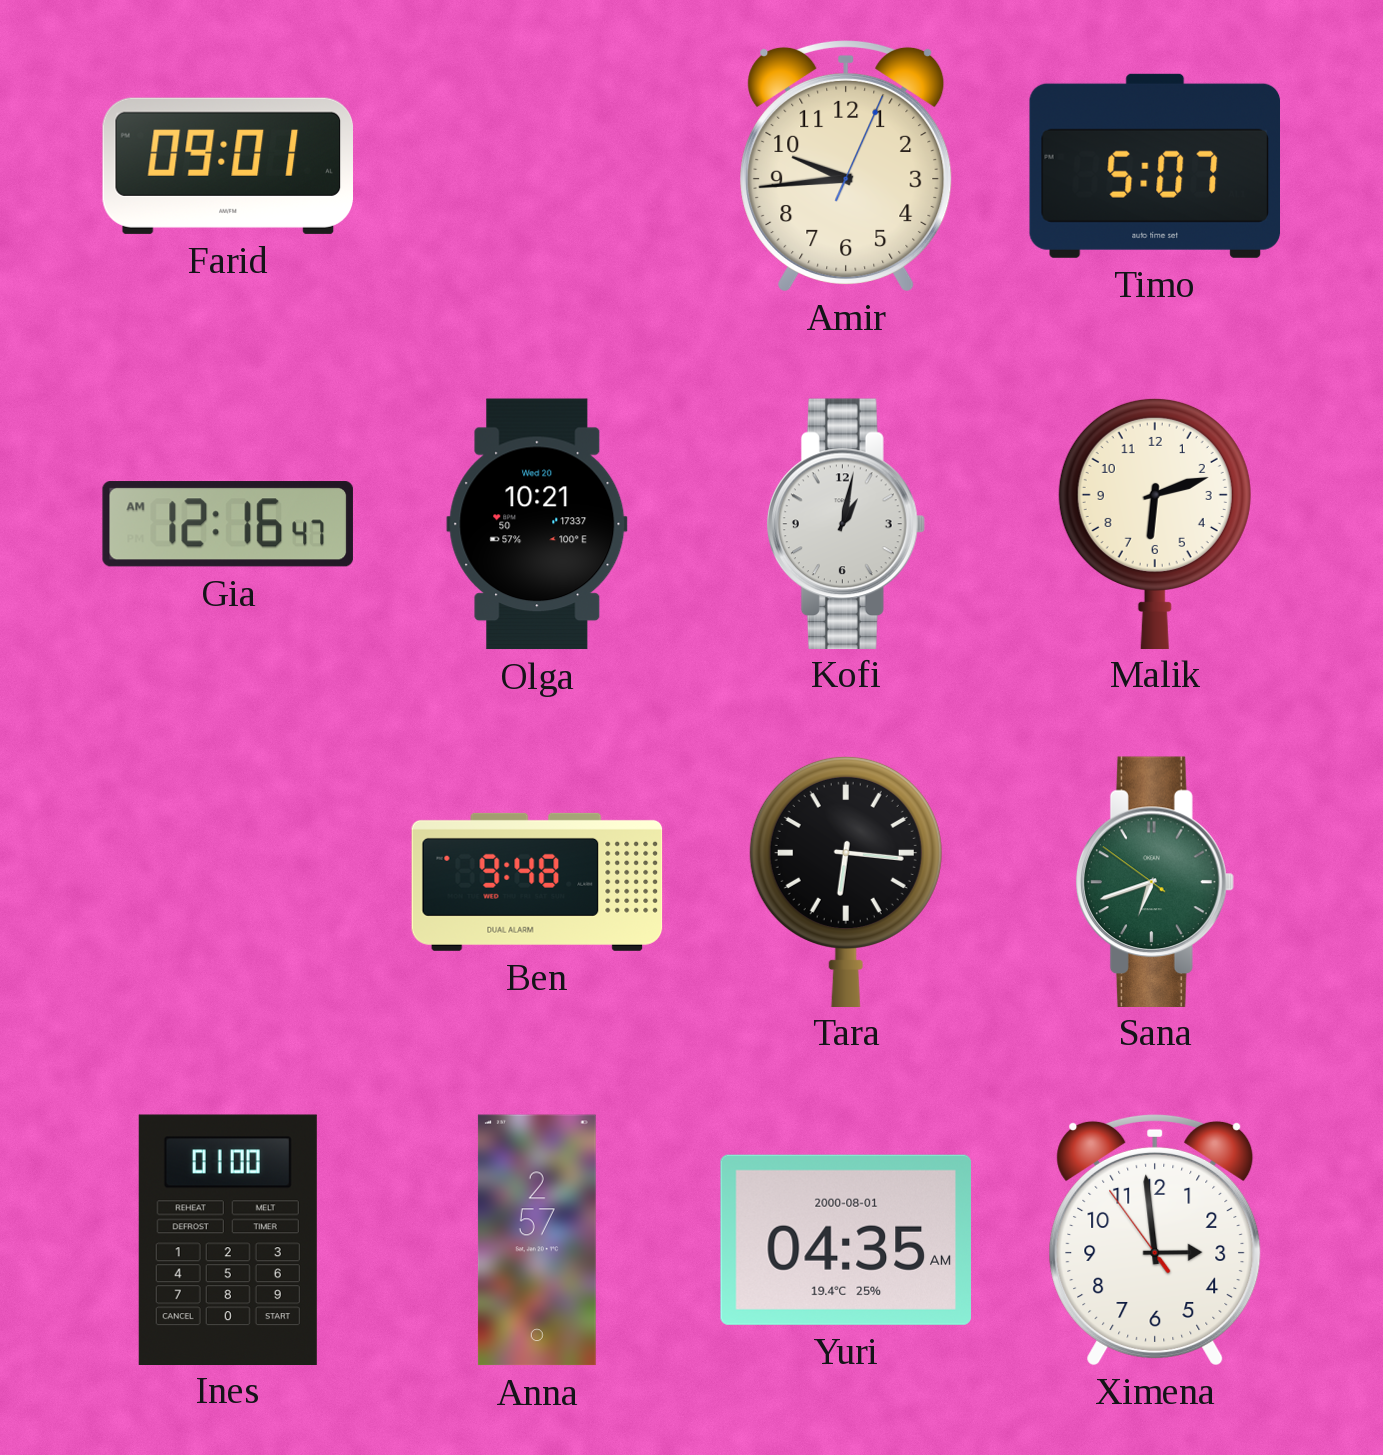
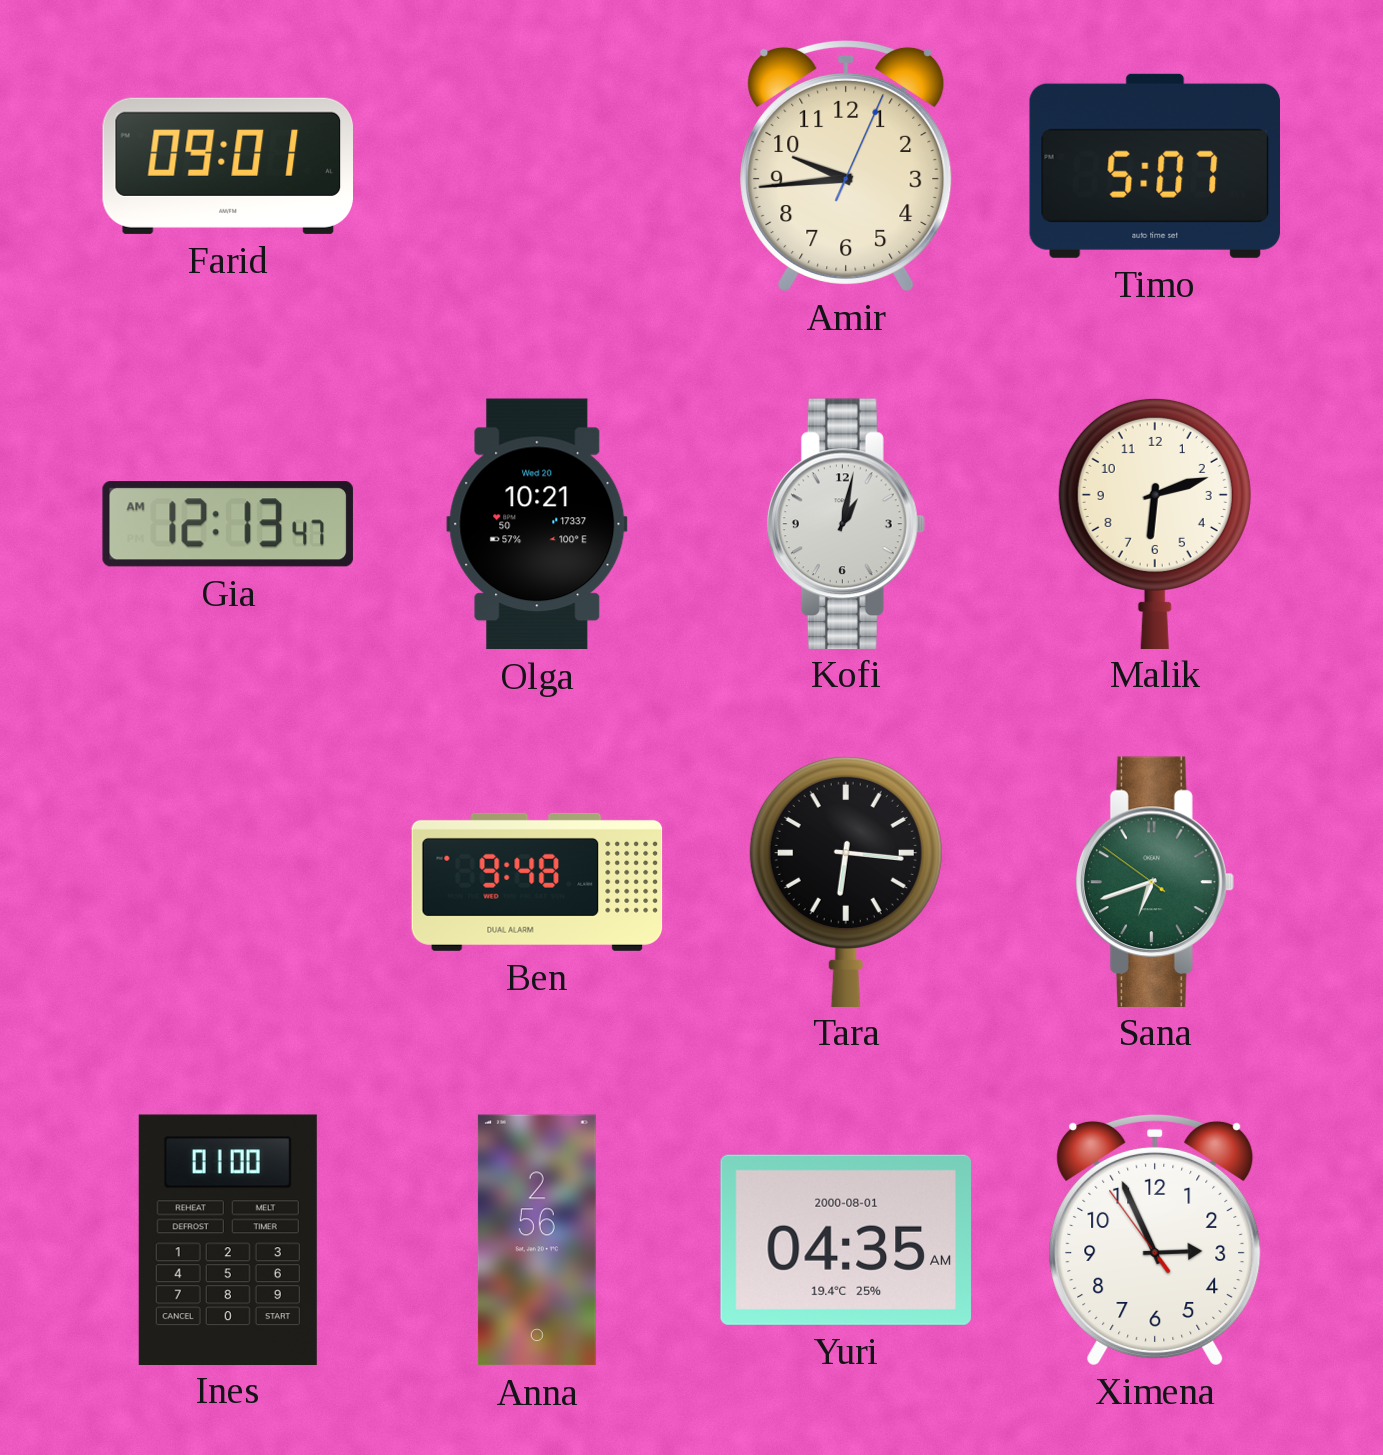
Gia: 12:16 -> 12:13
Anna: 2:57 -> 2:56
Ximena: 2:58 -> 2:55
